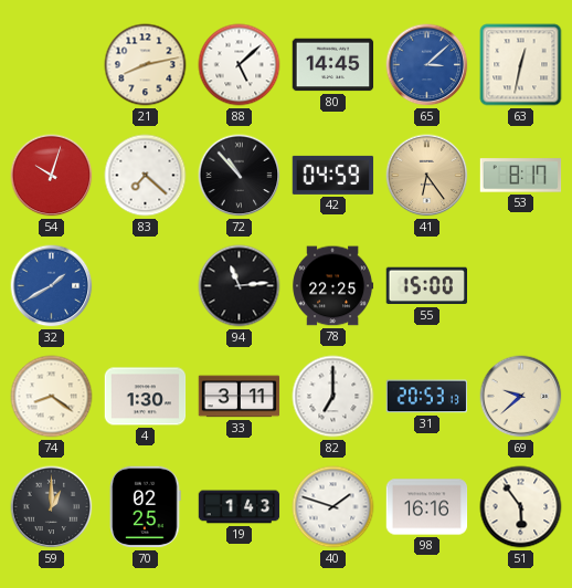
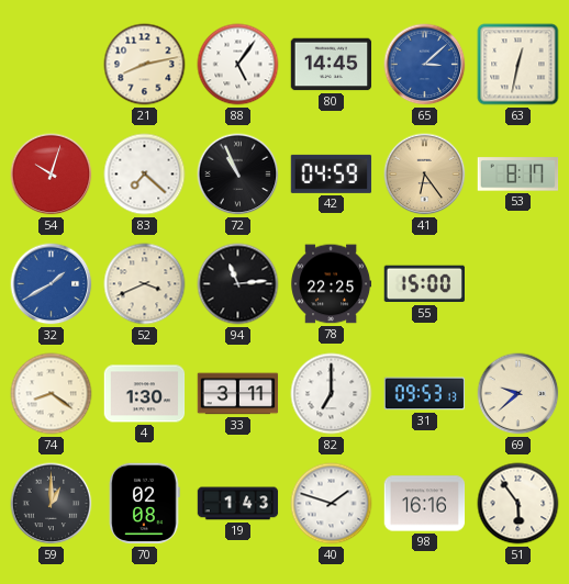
88: 5:08 -> 5:06
72: 10:53 -> 10:56
52: none -> 3:41
31: 20:53 -> 09:53
70: 02:25 -> 02:08
